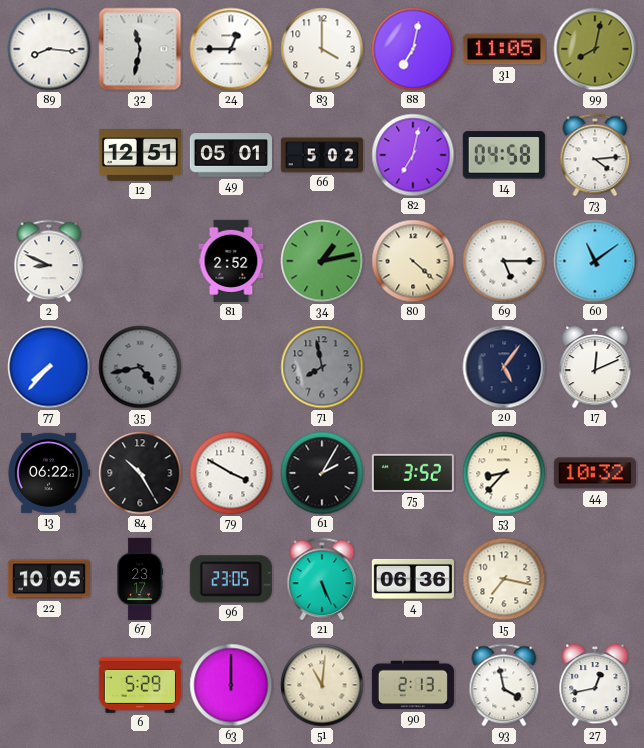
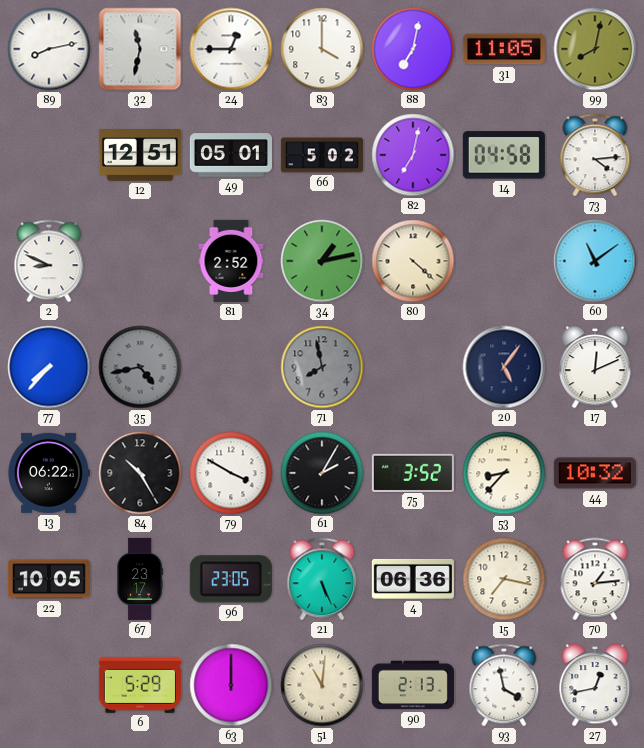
89: 8:16 -> 8:13
69: 5:15 -> none
70: none -> 1:14
